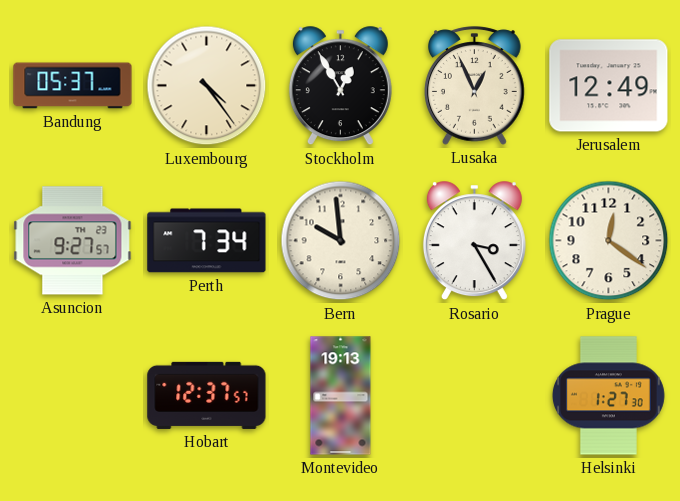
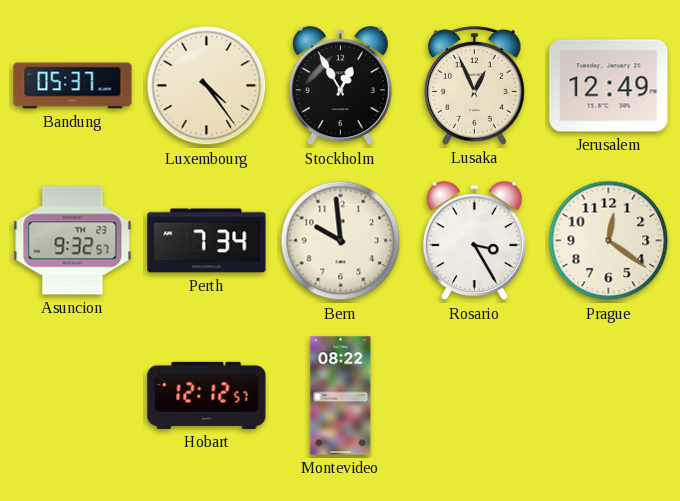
Asuncion: 9:27 -> 9:32
Hobart: 12:37 -> 12:12
Montevideo: 19:13 -> 08:22
Helsinki: 1:27 -> none
